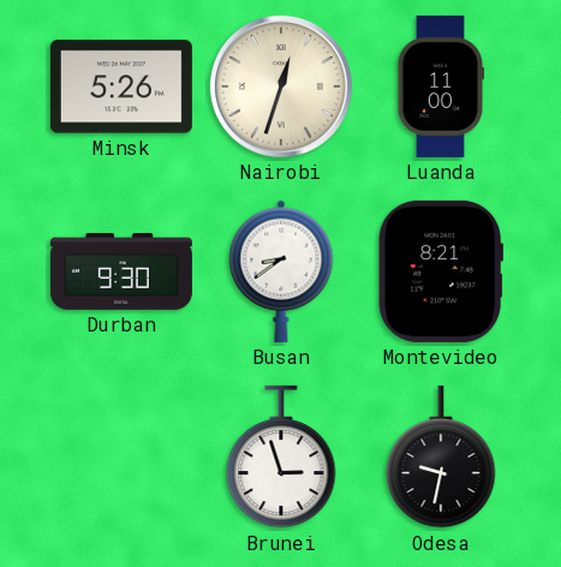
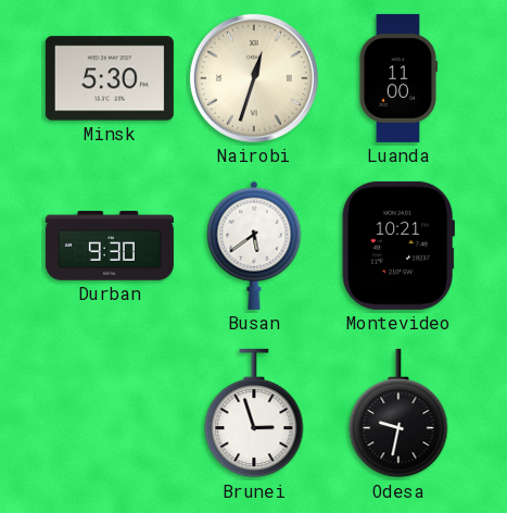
Minsk: 5:26 -> 5:30
Busan: 8:39 -> 5:39
Montevideo: 8:21 -> 10:21
